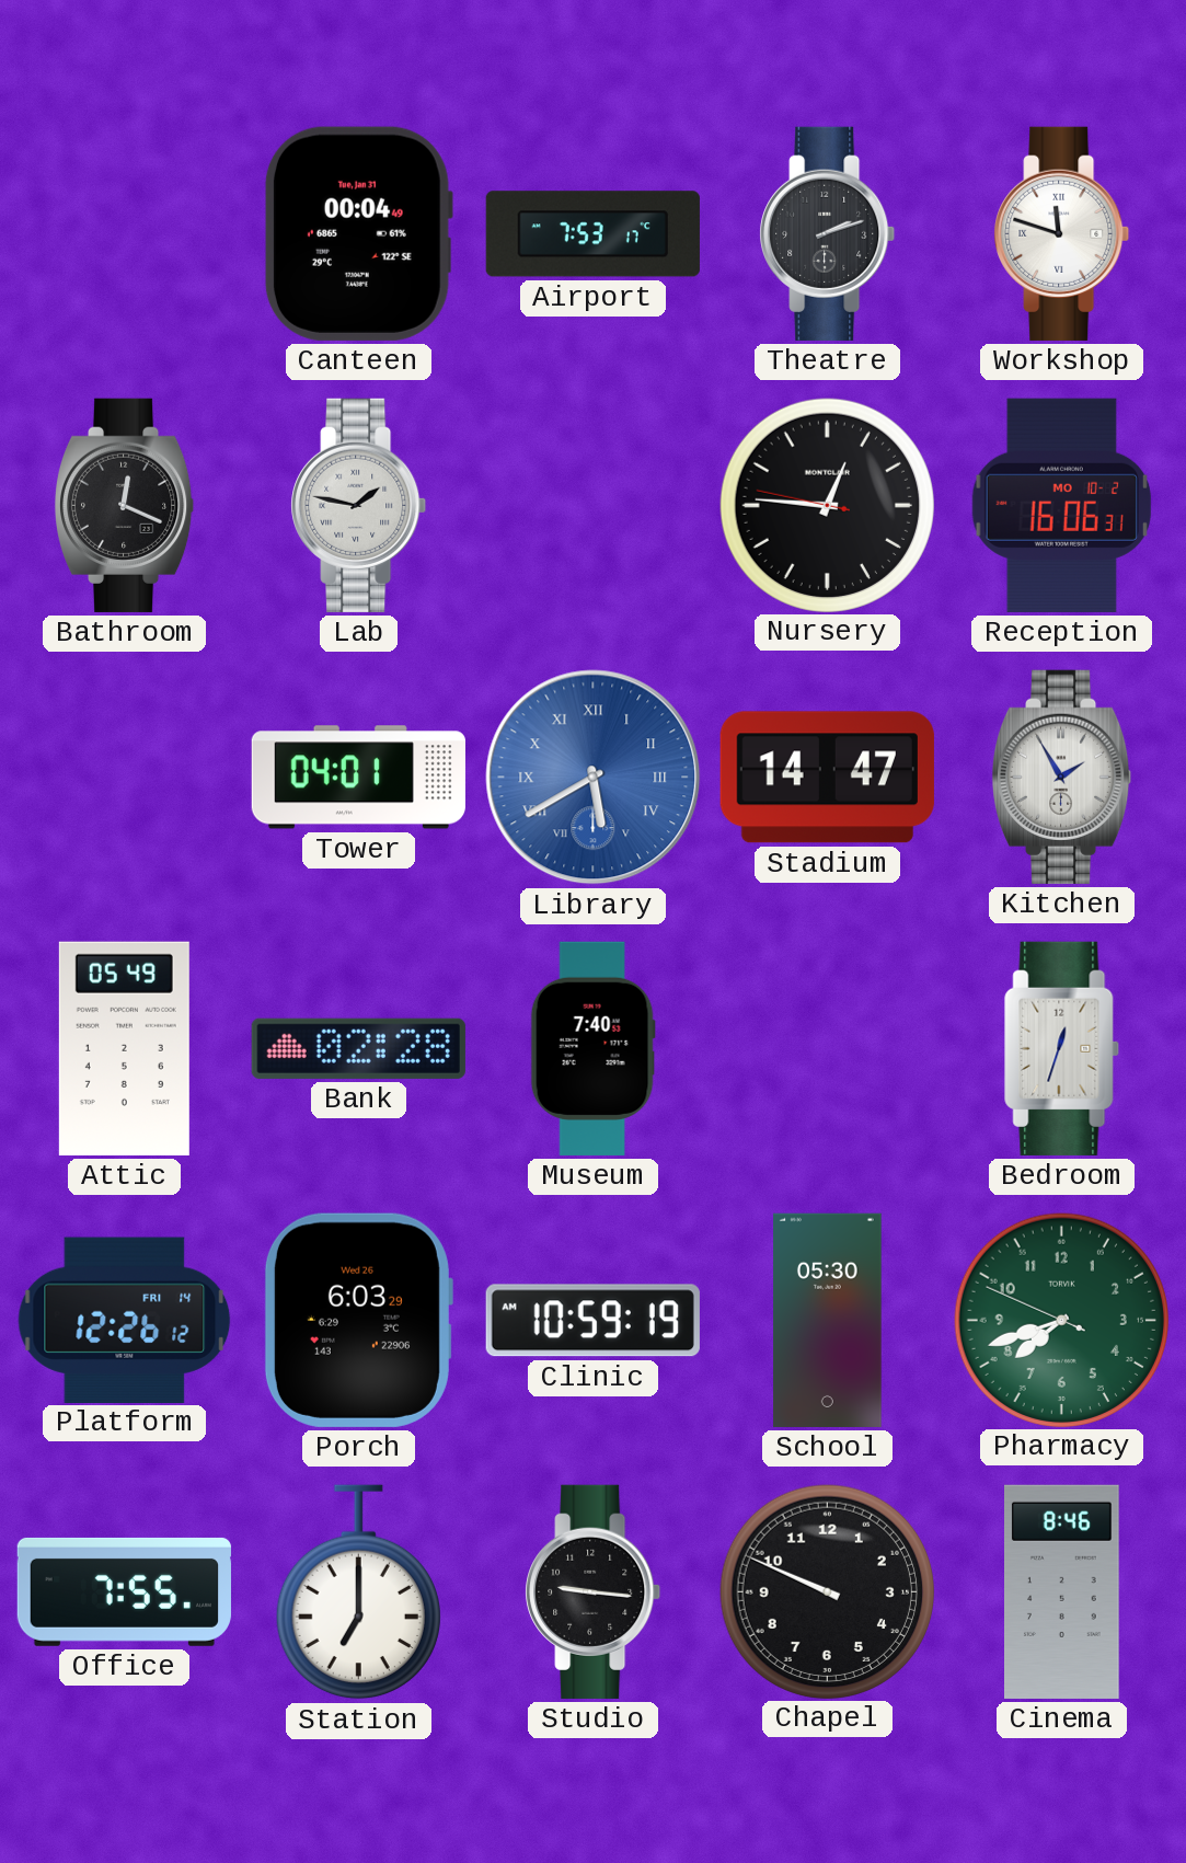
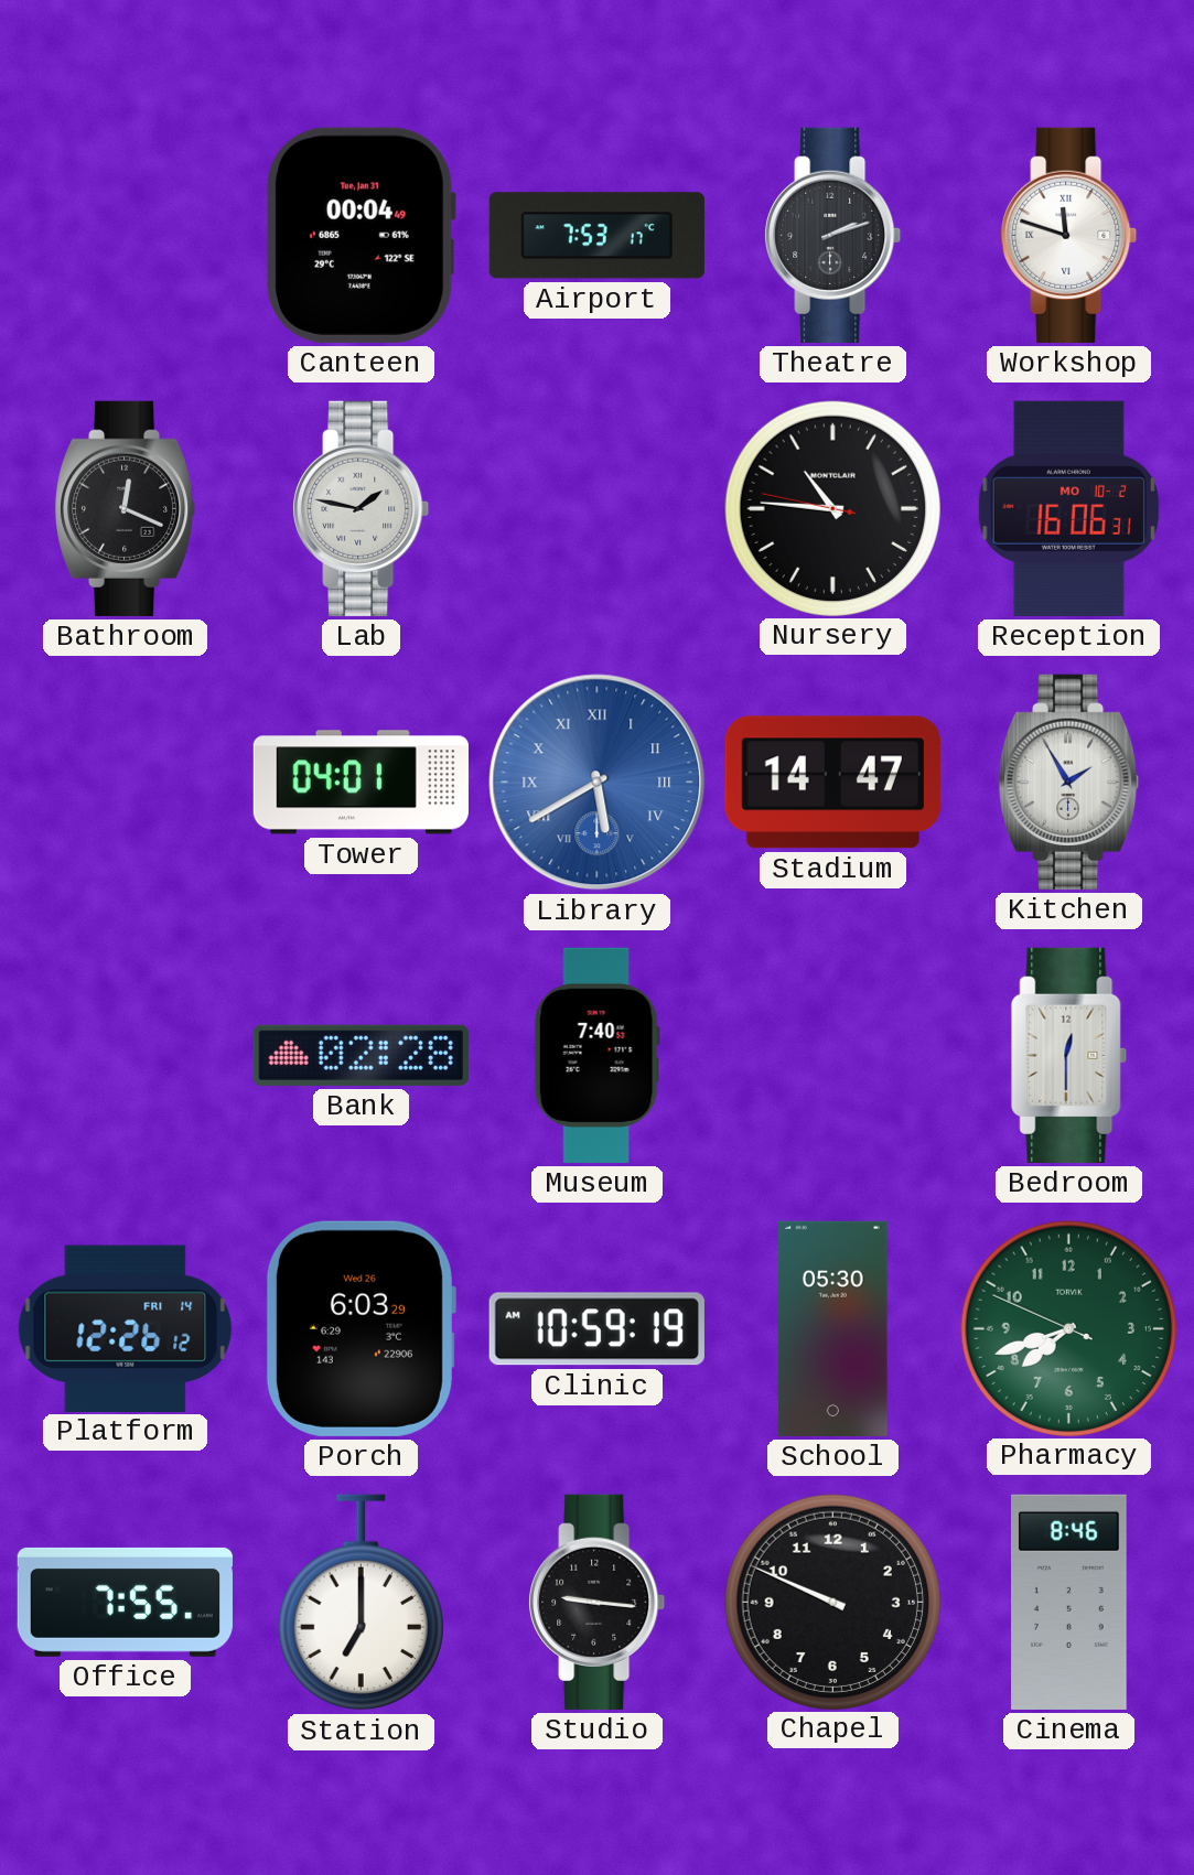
Nursery: 12:45 -> 10:45
Attic: 05:49 -> none
Bedroom: 12:33 -> 12:30
